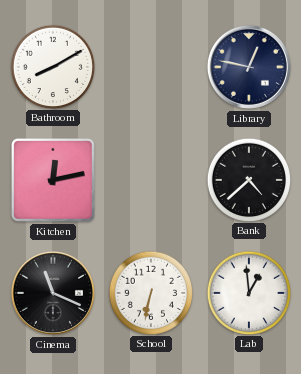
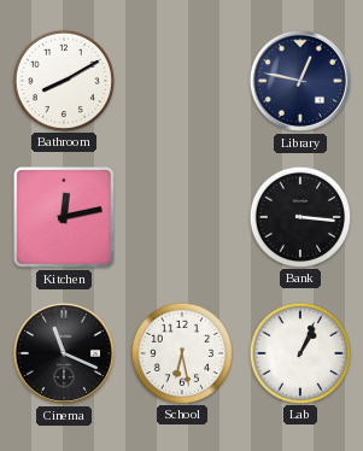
Bank: 4:38 -> 3:16
School: 6:32 -> 6:28
Lab: 12:59 -> 1:04
